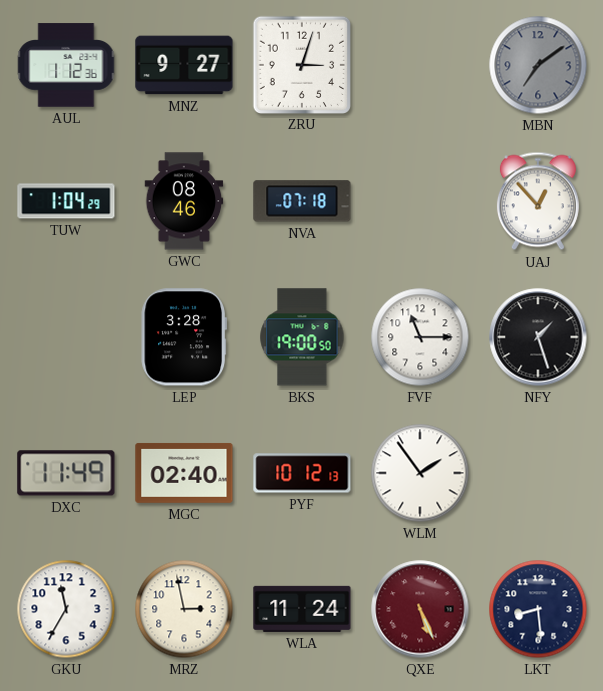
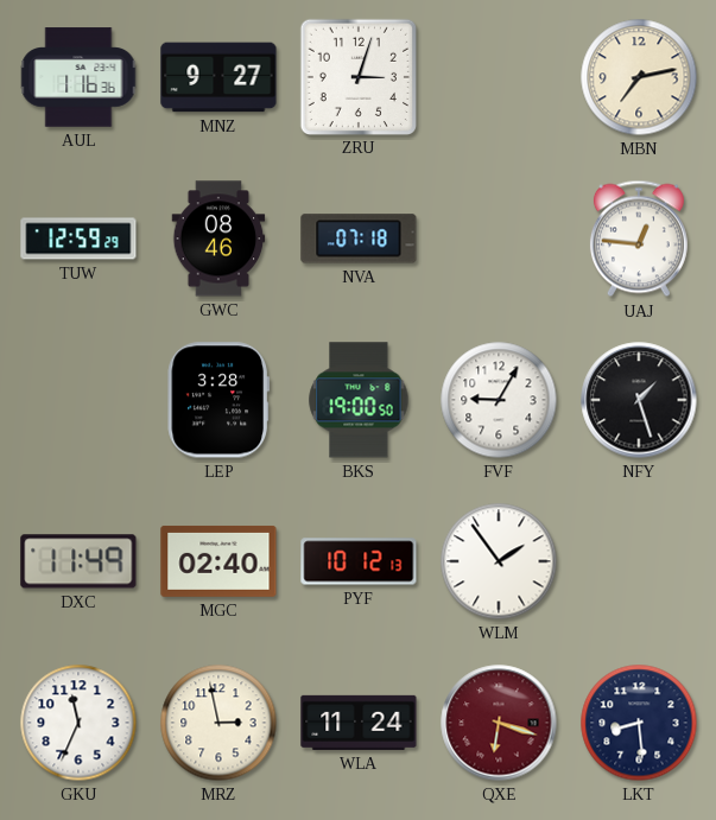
AUL: 1:12 -> 1:16
MBN: 7:09 -> 7:13
MBN dial: grey -> cream
TUW: 1:04 -> 12:59
UAJ: 12:53 -> 12:46
FVF: 11:15 -> 9:05
GKU: 11:35 -> 11:34
QXE: 5:26 -> 6:18
